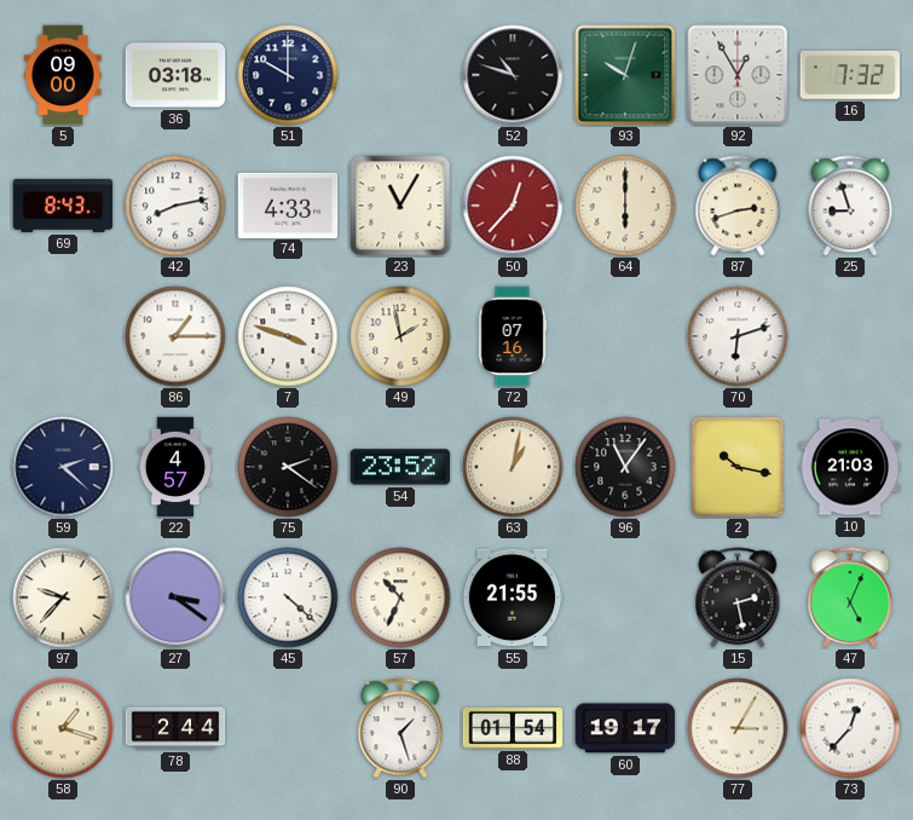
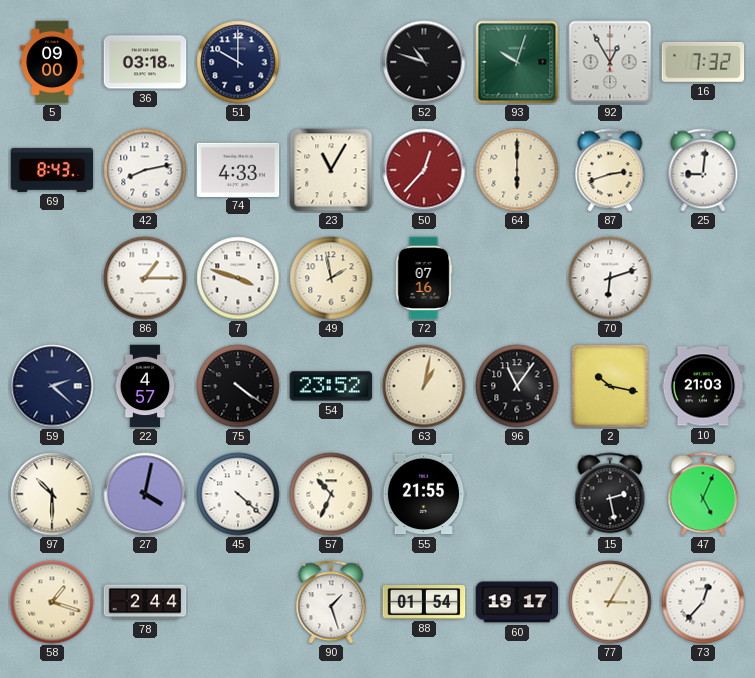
25: 8:57 -> 9:01
75: 2:21 -> 4:21
97: 9:37 -> 10:30
27: 3:21 -> 4:02
